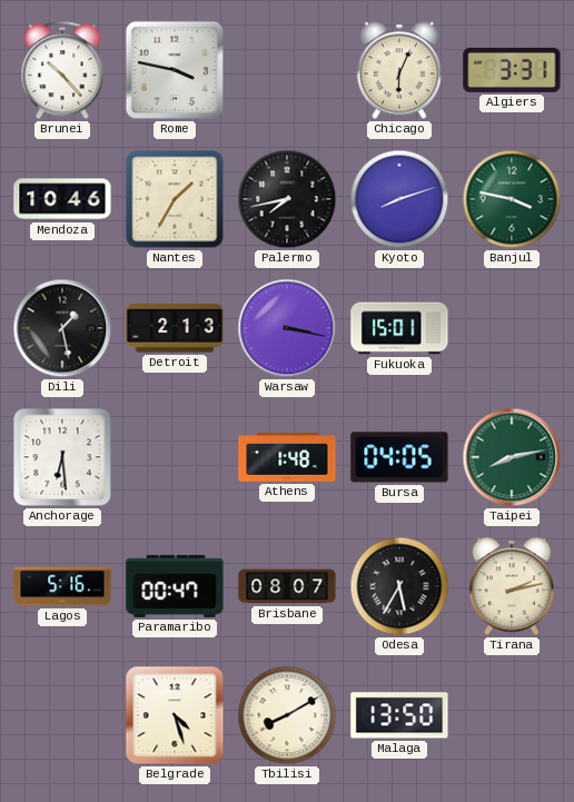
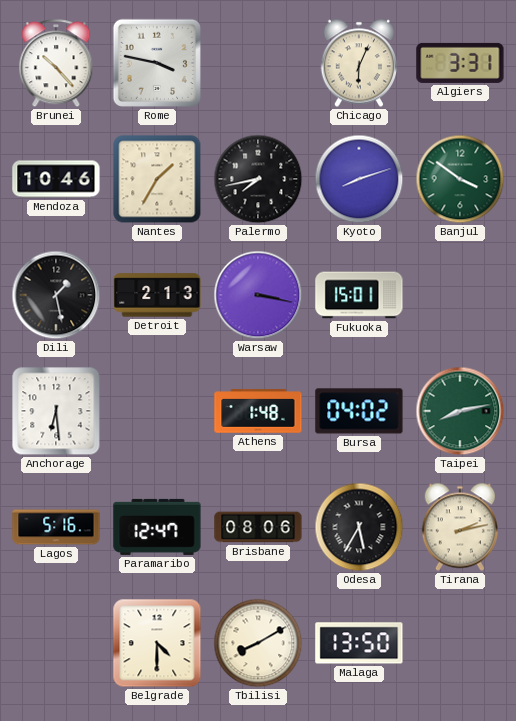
Banjul: 3:47 -> 3:51
Bursa: 04:05 -> 04:02
Paramaribo: 00:47 -> 12:47
Brisbane: 08:07 -> 08:06
Belgrade: 4:27 -> 4:30
